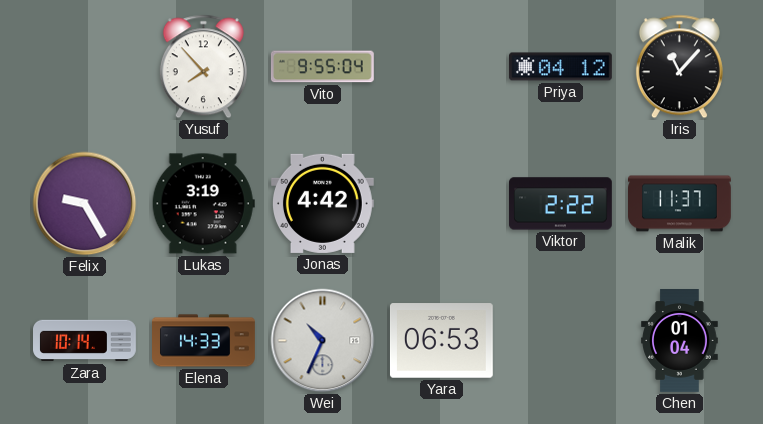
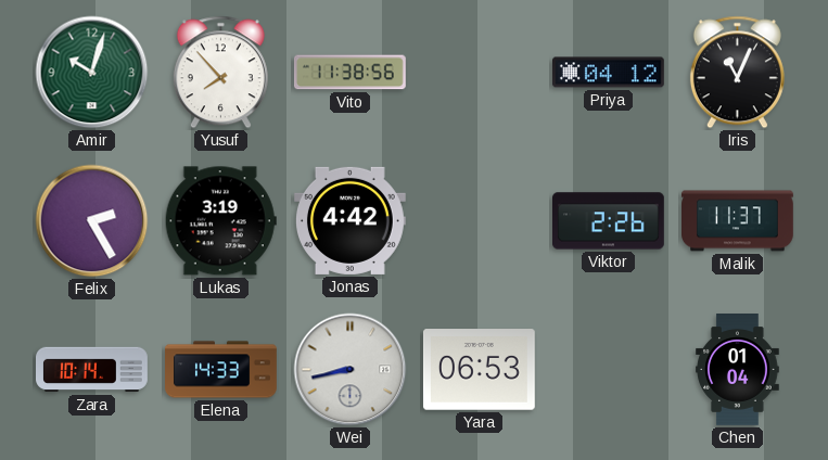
Amir: none -> 10:03
Vito: 9:55 -> 11:38
Iris: 11:07 -> 11:04
Felix: 9:25 -> 2:25
Viktor: 2:22 -> 2:26
Wei: 10:34 -> 8:43
